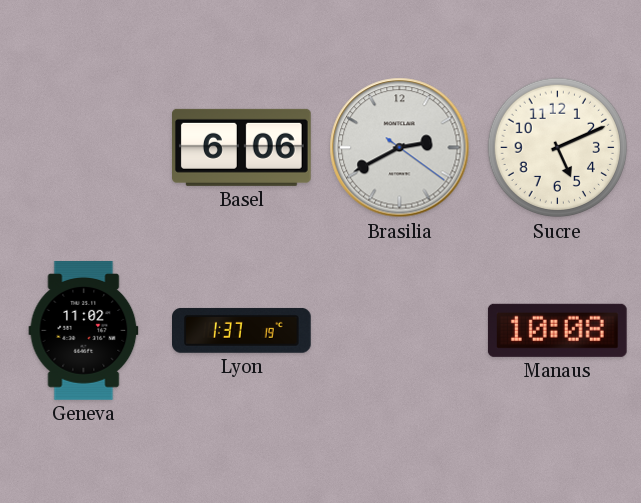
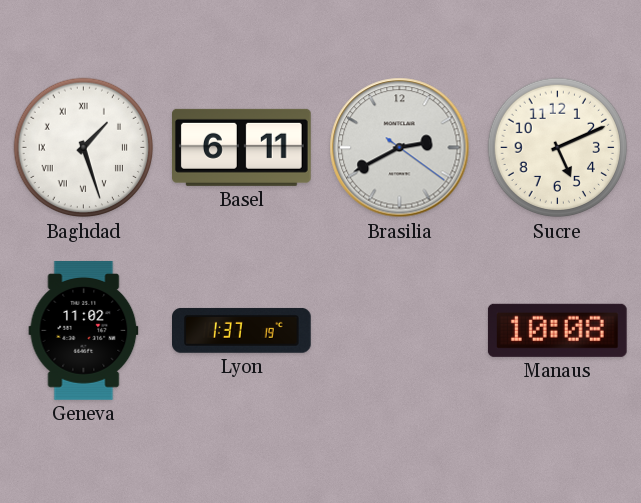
Baghdad: none -> 1:27
Basel: 6:06 -> 6:11
